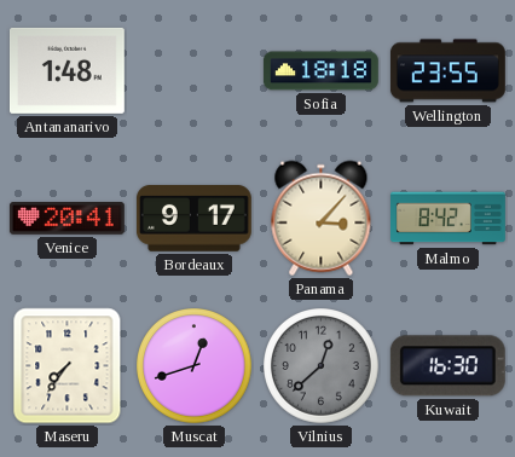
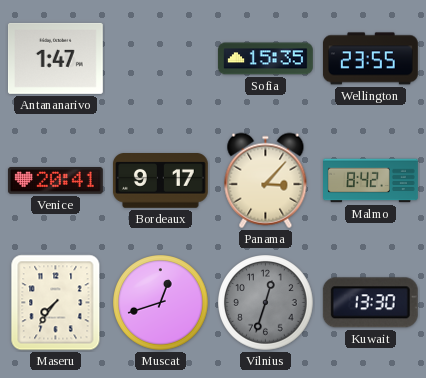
Antananarivo: 1:48 -> 1:47
Sofia: 18:18 -> 15:35
Vilnius: 12:38 -> 12:33
Kuwait: 16:30 -> 13:30
